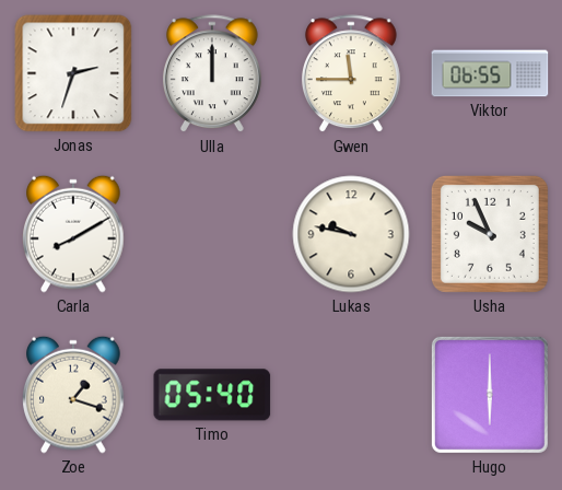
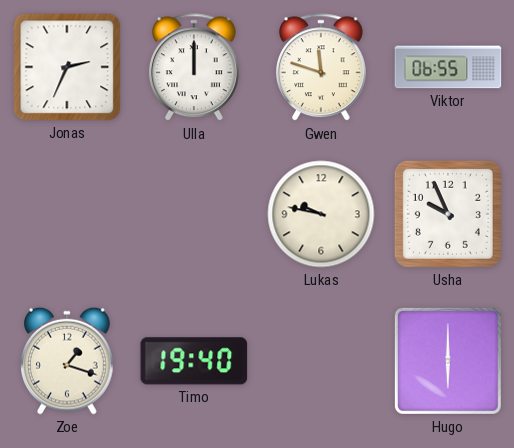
Jonas: 2:33 -> 2:34
Gwen: 11:45 -> 11:48
Carla: 8:10 -> none
Timo: 05:40 -> 19:40
